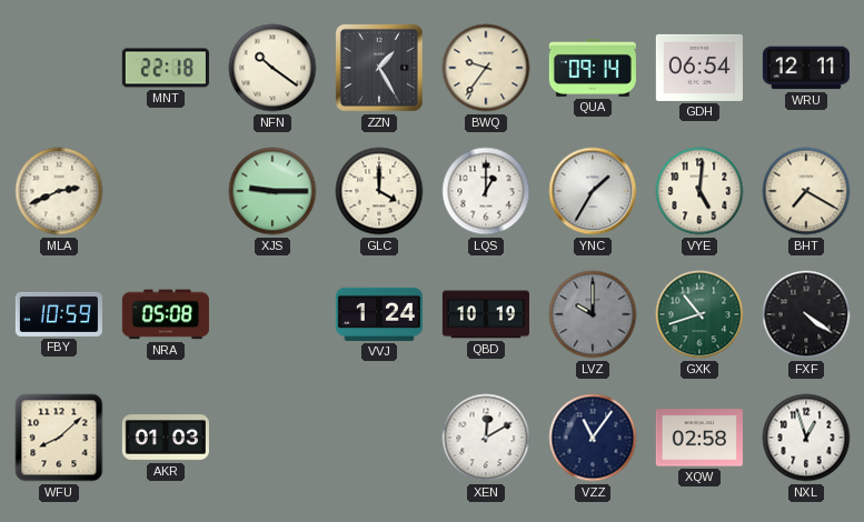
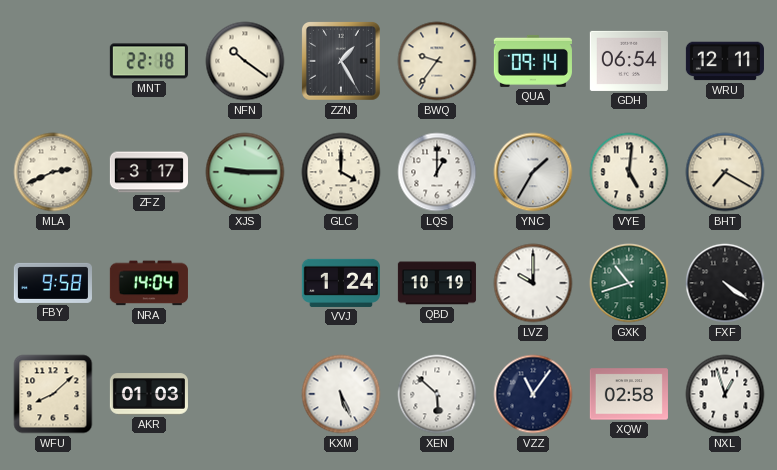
ZFZ: none -> 3:17
FBY: 10:59 -> 9:58
NRA: 05:08 -> 14:04
LVZ dial: grey -> white
KXM: none -> 5:26
XEN: 12:10 -> 5:52
